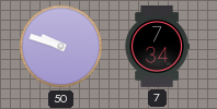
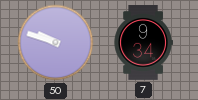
7: 7:34 -> 9:34
